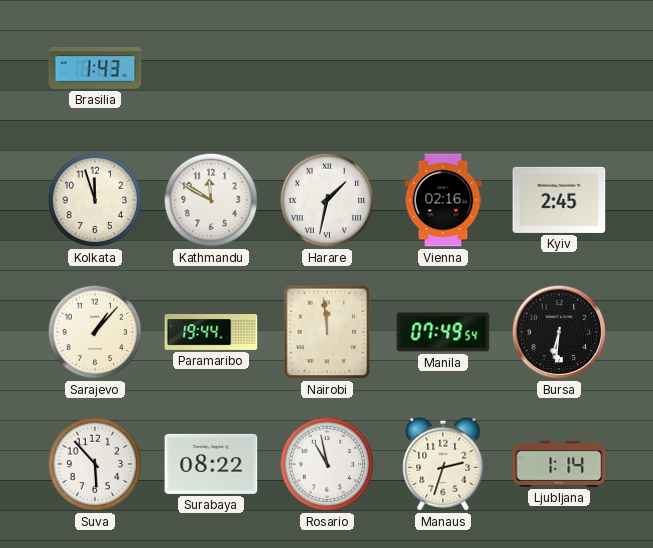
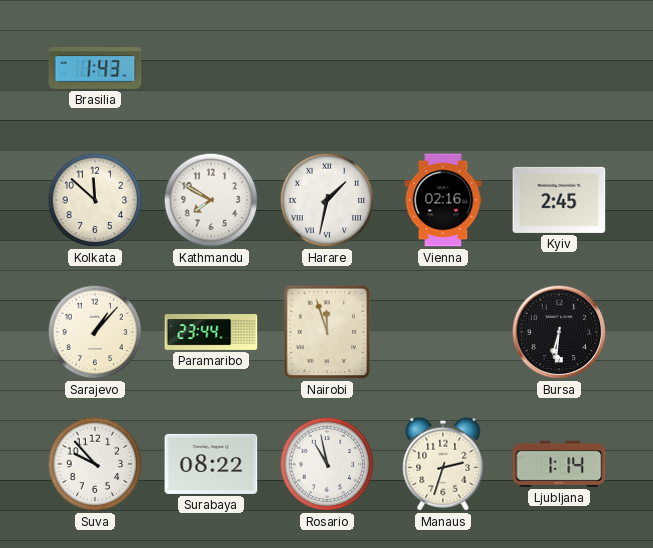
Kolkata: 11:57 -> 11:52
Kathmandu: 11:50 -> 7:50
Paramaribo: 19:44 -> 23:44
Nairobi: 11:59 -> 11:57
Manila: 07:49 -> none
Suva: 5:53 -> 9:53
